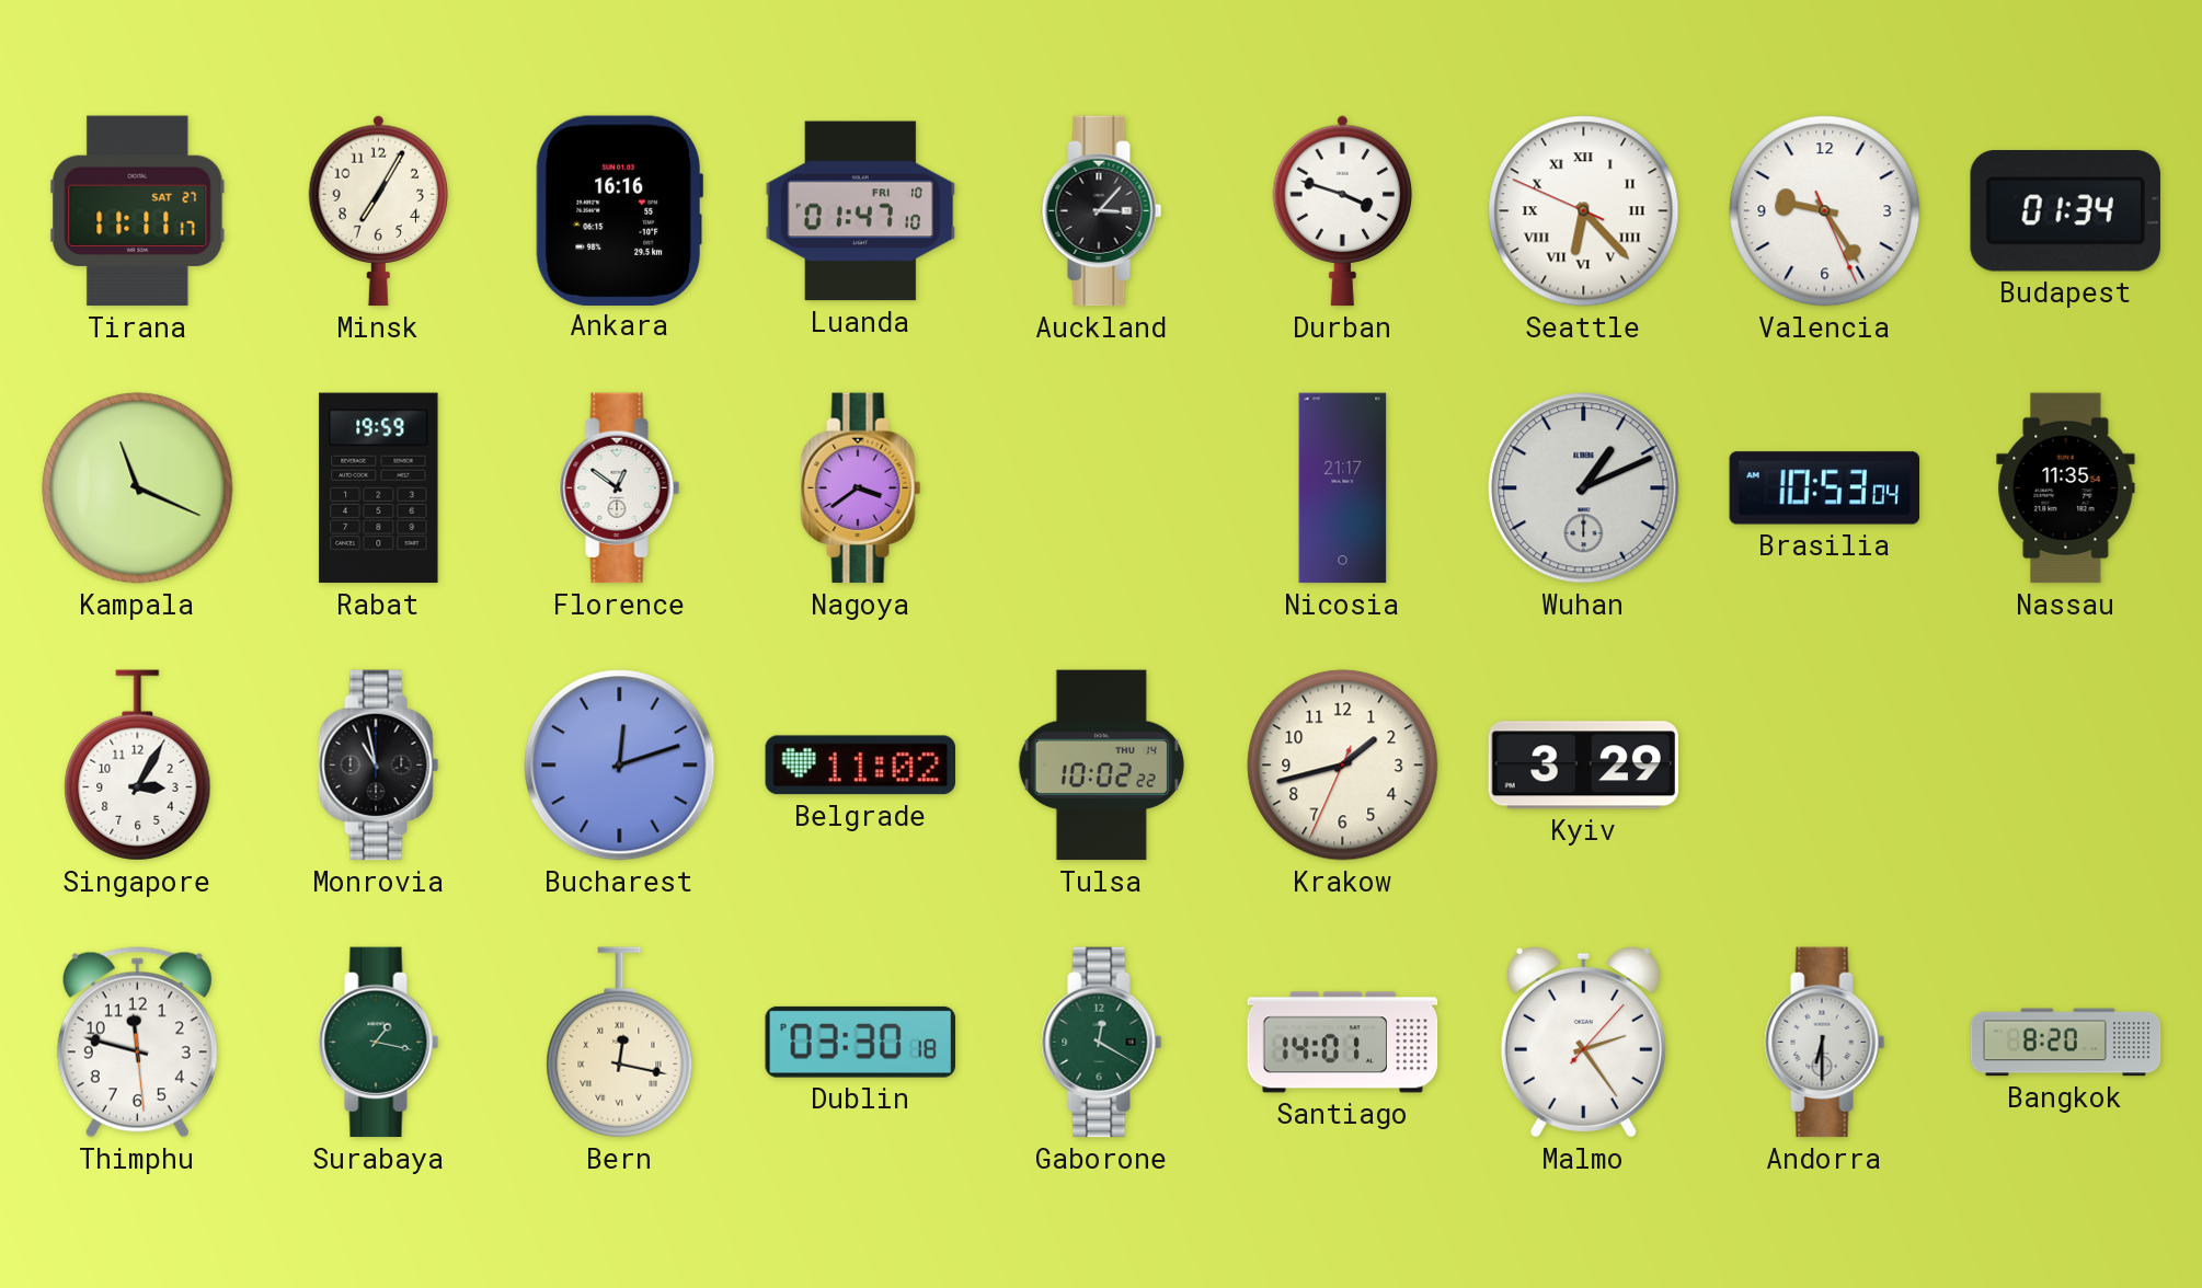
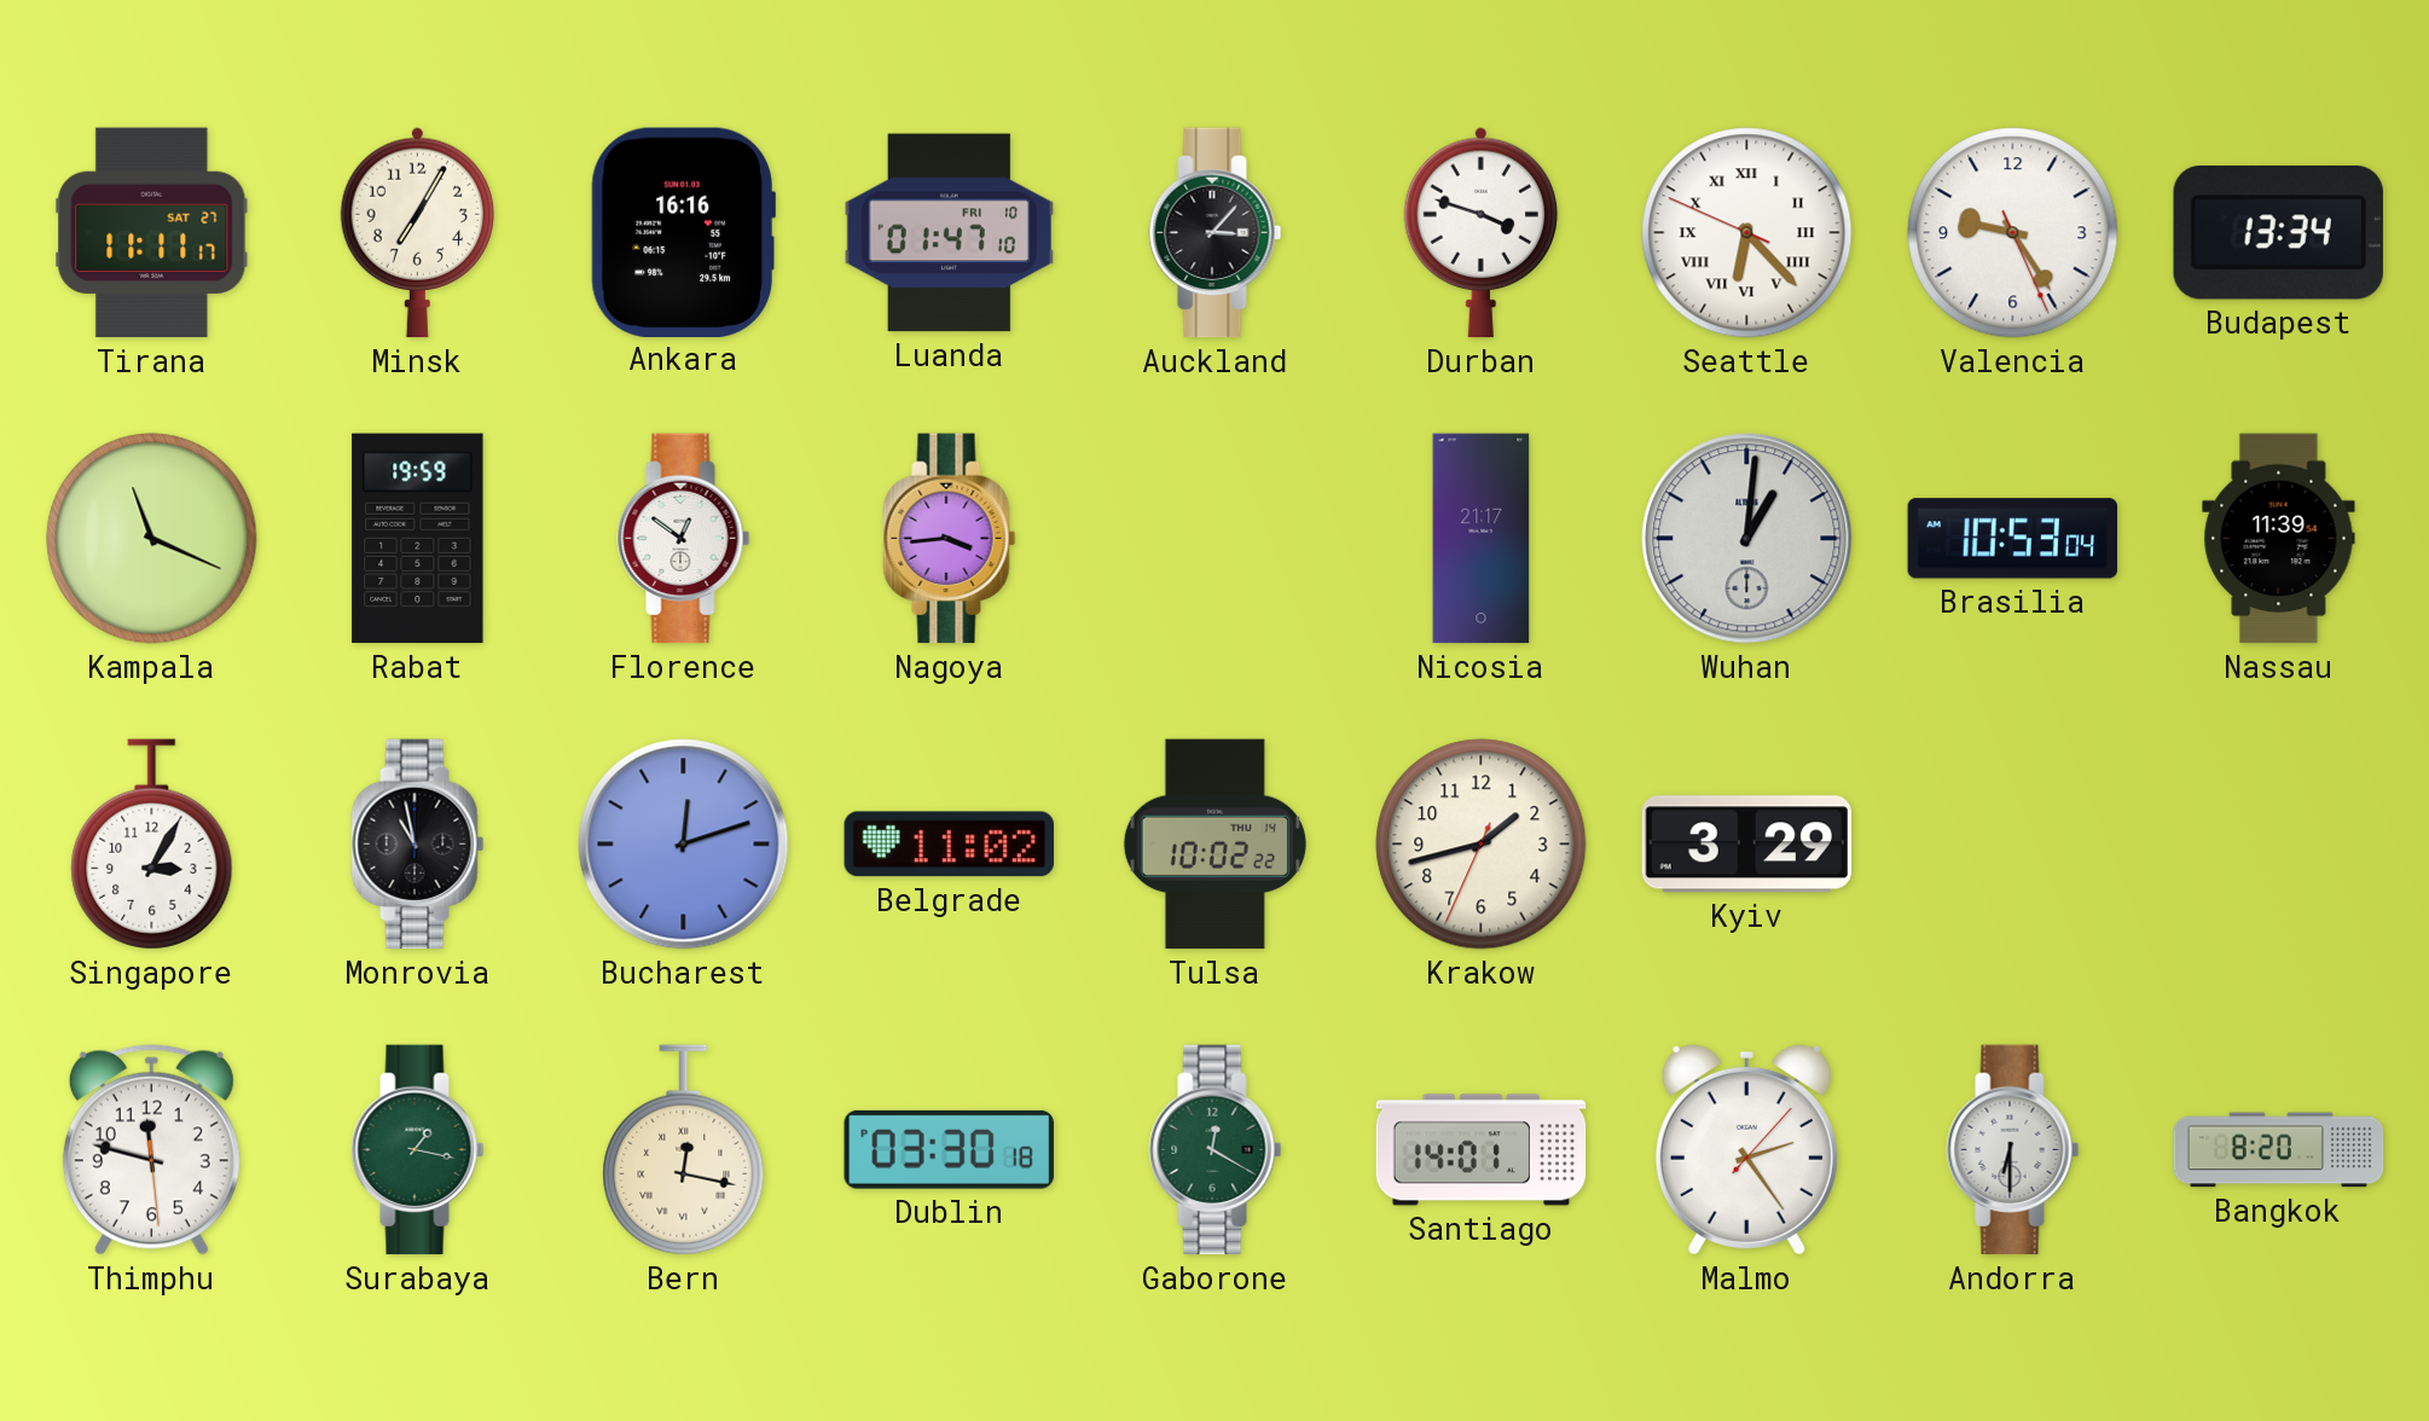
Budapest: 01:34 -> 13:34
Nagoya: 3:39 -> 3:44
Wuhan: 1:11 -> 1:01
Nassau: 11:35 -> 11:39
